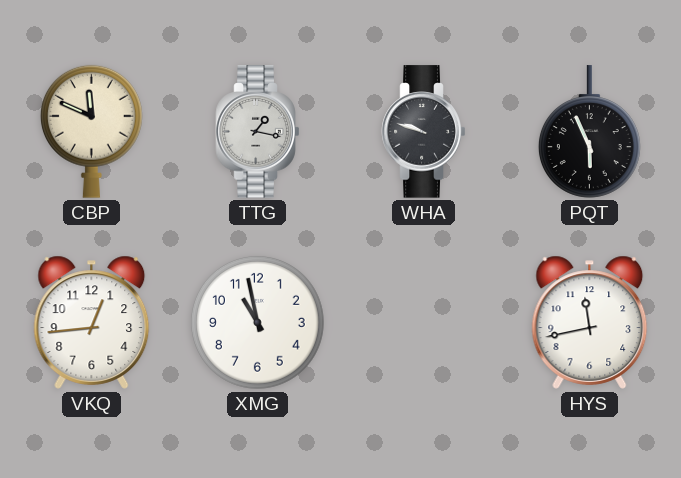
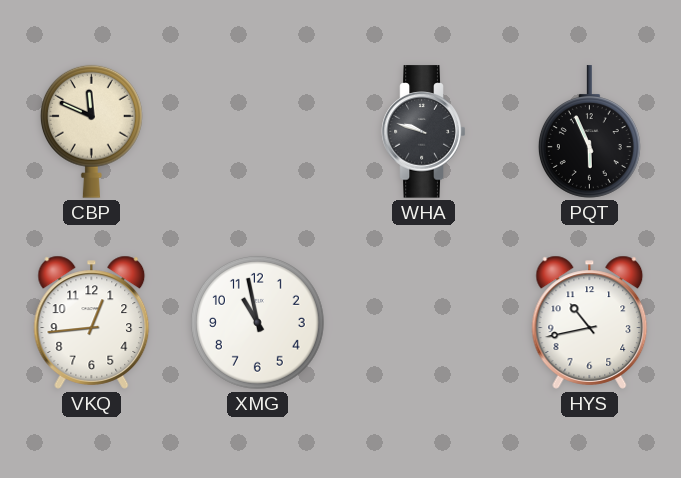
TTG: 1:17 -> none
HYS: 11:43 -> 10:43
